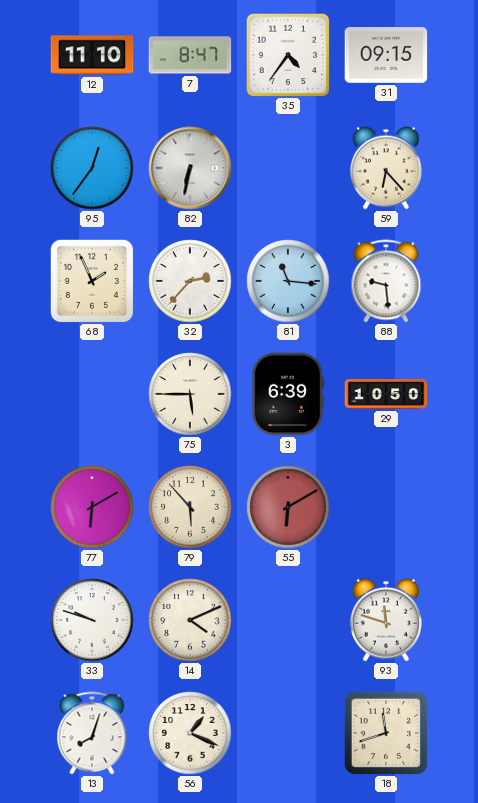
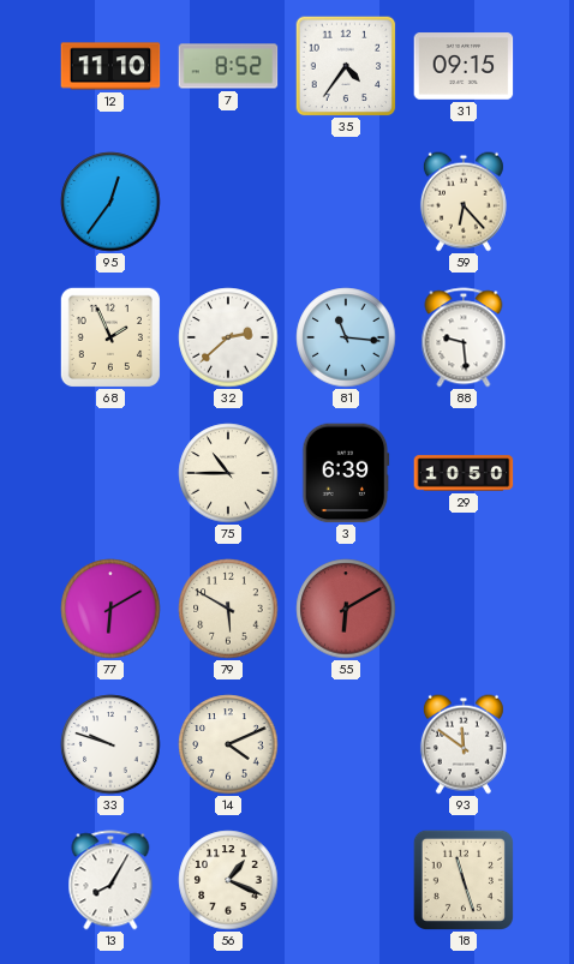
7: 8:47 -> 8:52
82: 6:32 -> none
32: 2:37 -> 2:38
75: 5:45 -> 10:45
79: 5:53 -> 5:50
93: 11:48 -> 11:51
13: 8:03 -> 8:05
18: 11:42 -> 11:27
